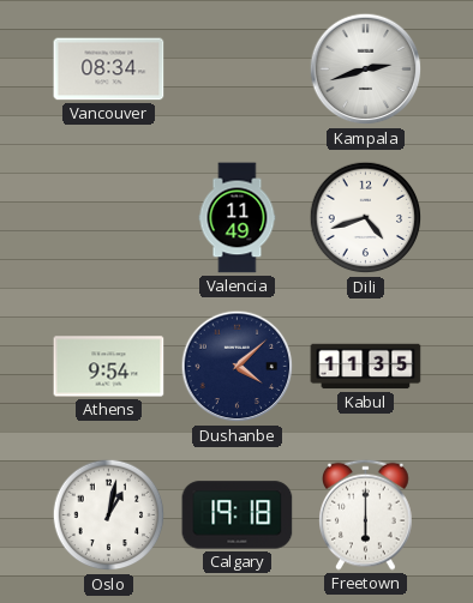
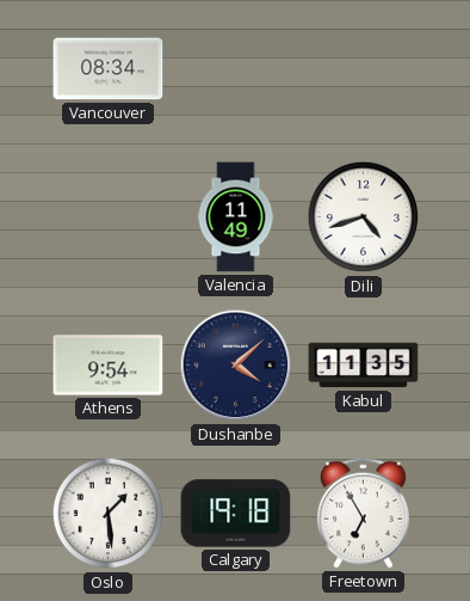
Kampala: 2:42 -> none
Oslo: 1:02 -> 1:29
Freetown: 6:00 -> 6:55
